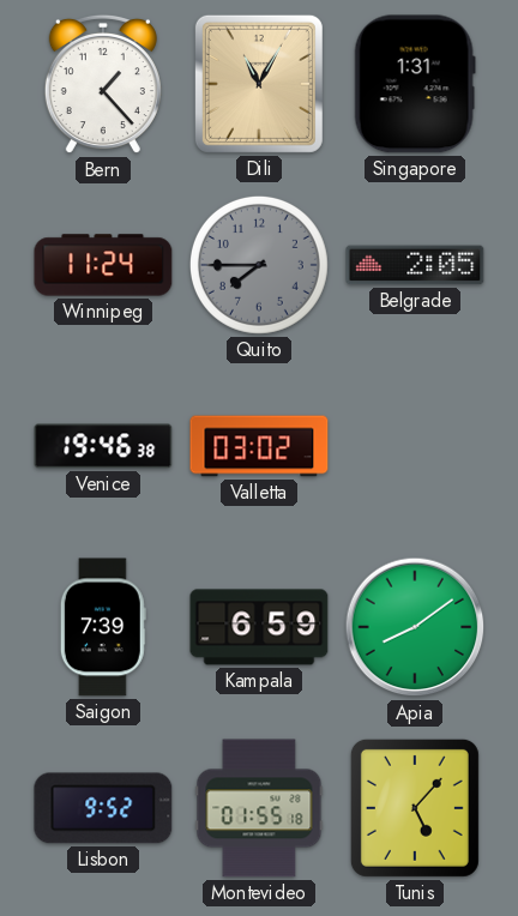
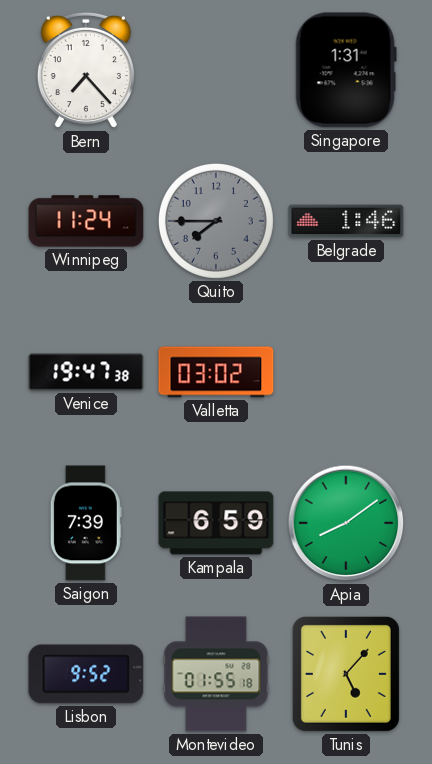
Bern: 1:23 -> 7:23
Dili: 11:05 -> none
Belgrade: 2:05 -> 1:46
Venice: 19:46 -> 19:47
